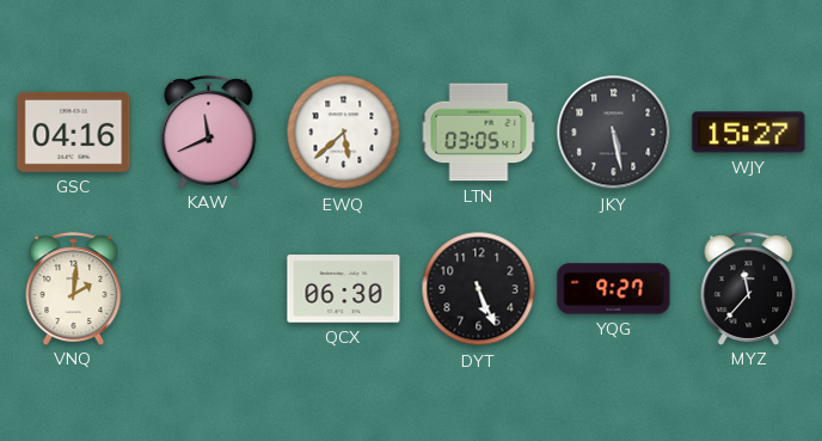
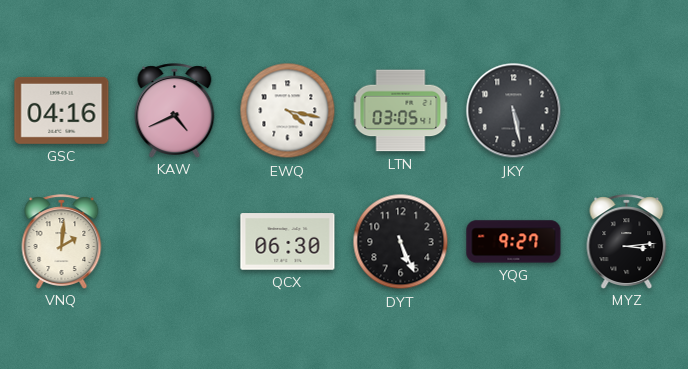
KAW: 11:41 -> 4:41
EWQ: 5:38 -> 4:17
WJY: 15:27 -> none
MYZ: 11:37 -> 3:14
